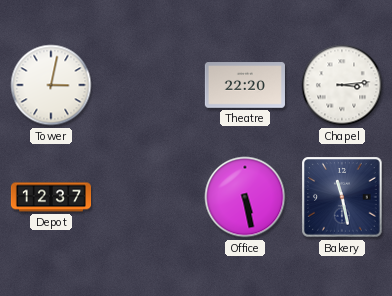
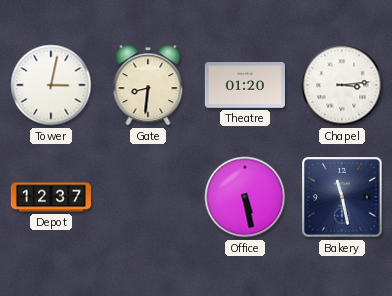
Gate: none -> 8:31
Theatre: 22:20 -> 01:20
